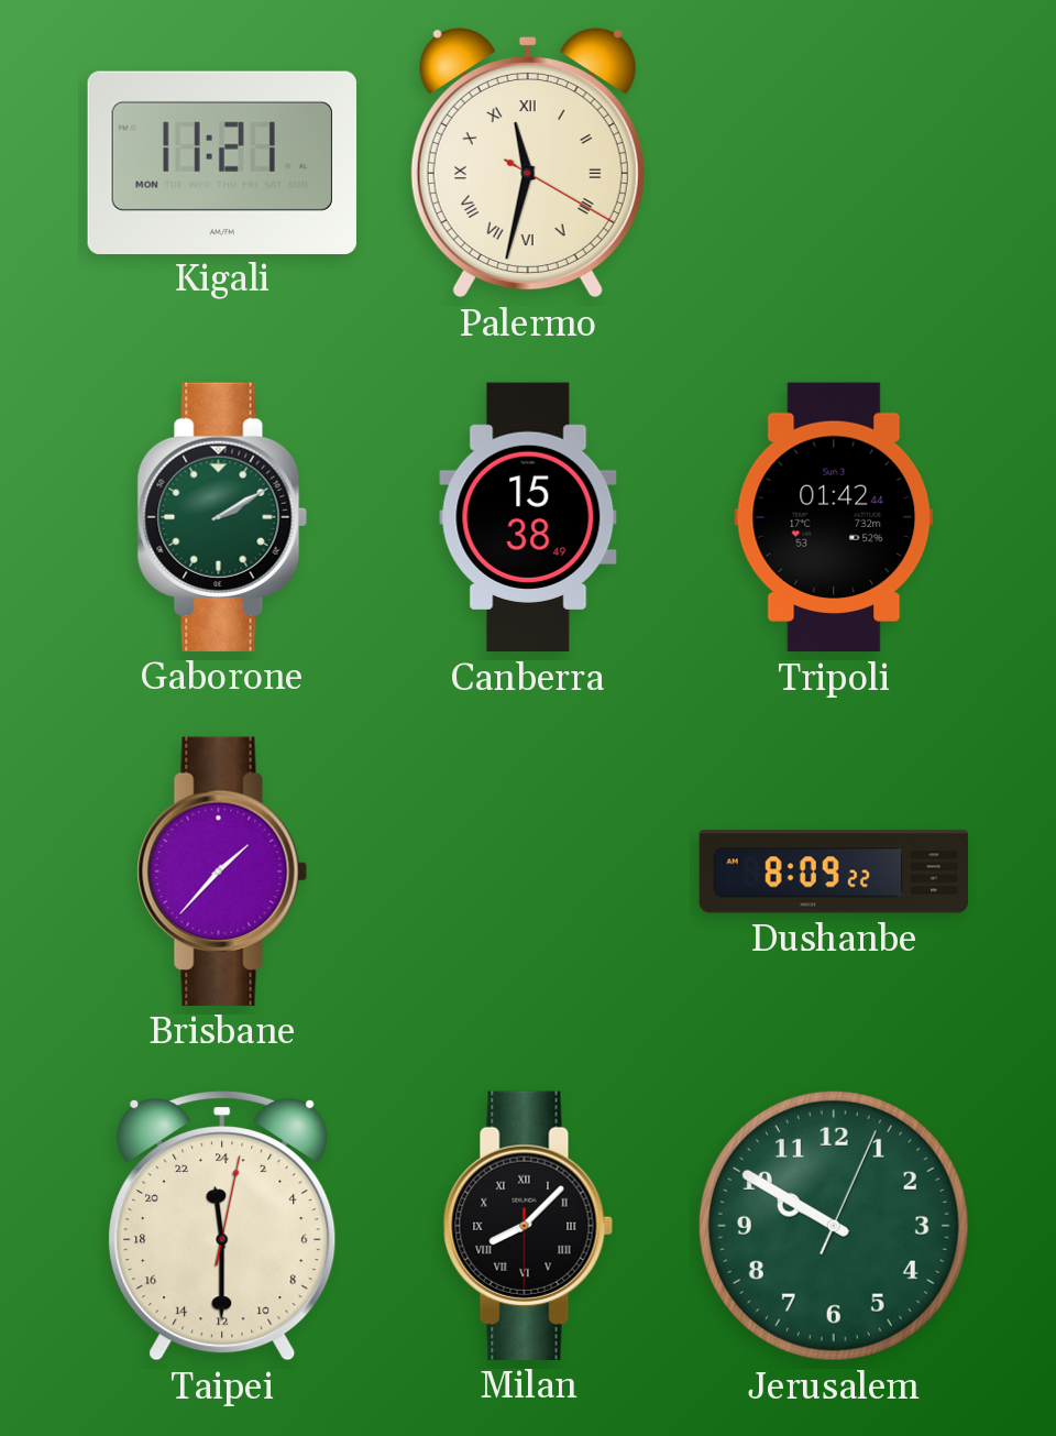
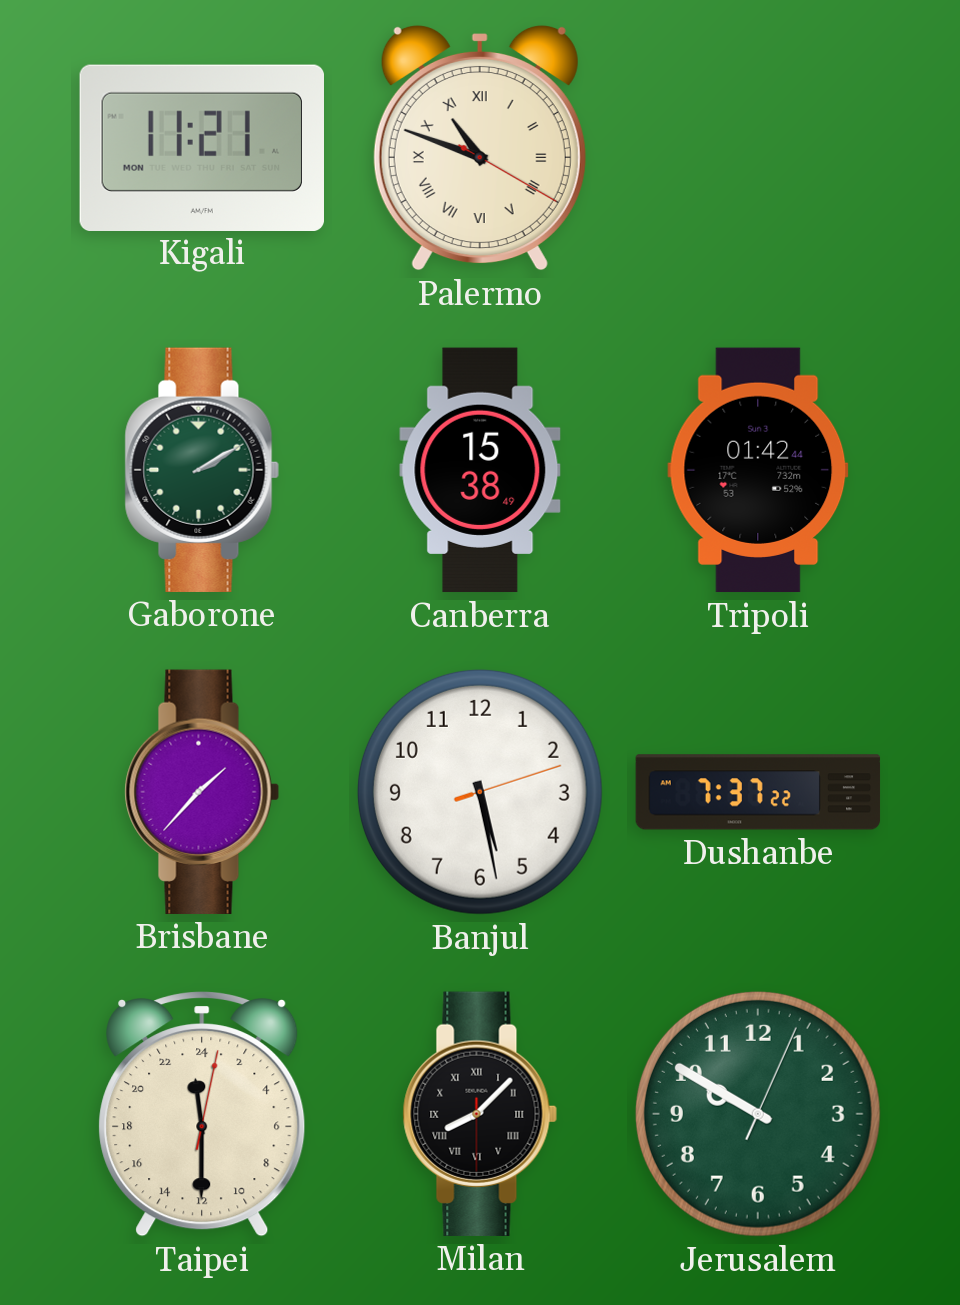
Palermo: 11:32 -> 10:48
Banjul: none -> 5:28
Dushanbe: 8:09 -> 7:37
